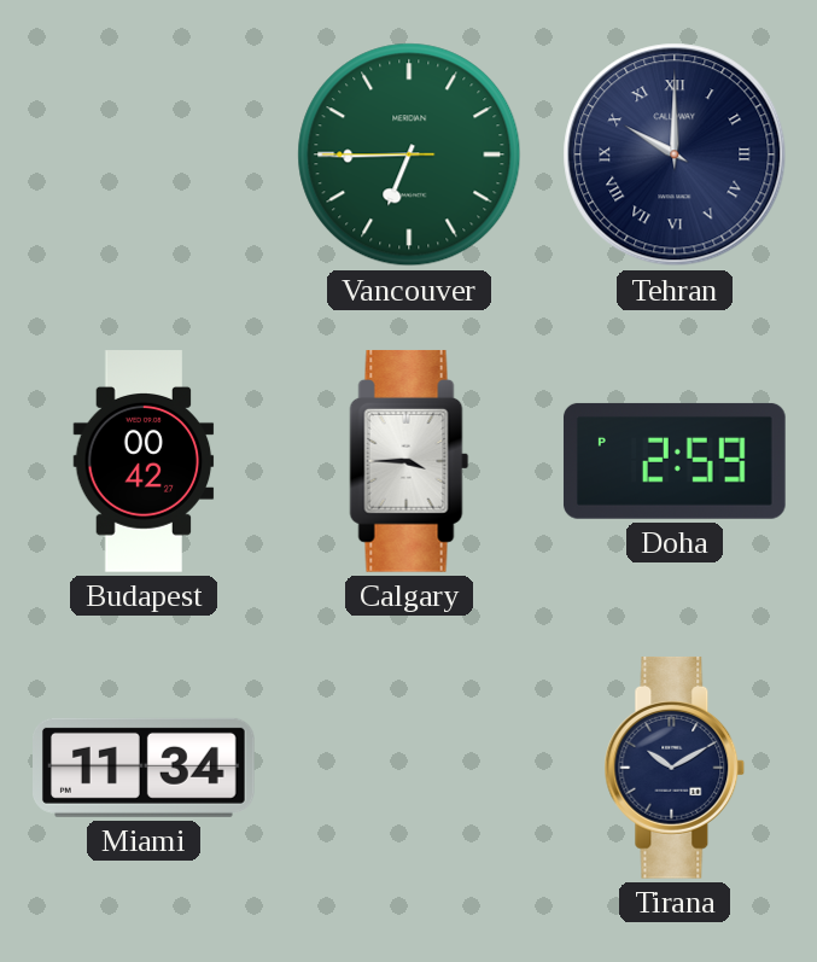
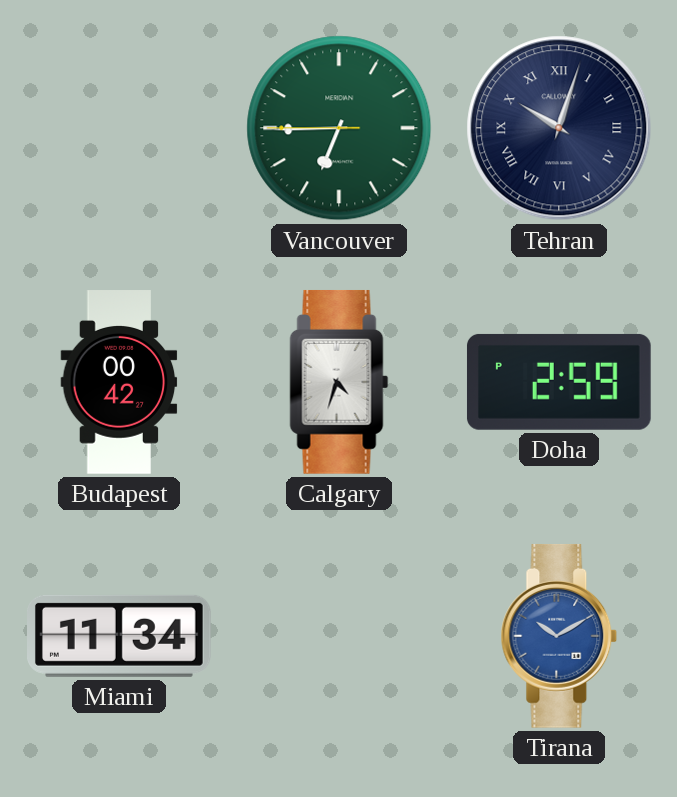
Tehran: 10:00 -> 10:03
Calgary: 3:45 -> 4:33
Tirana dial: navy -> blue
